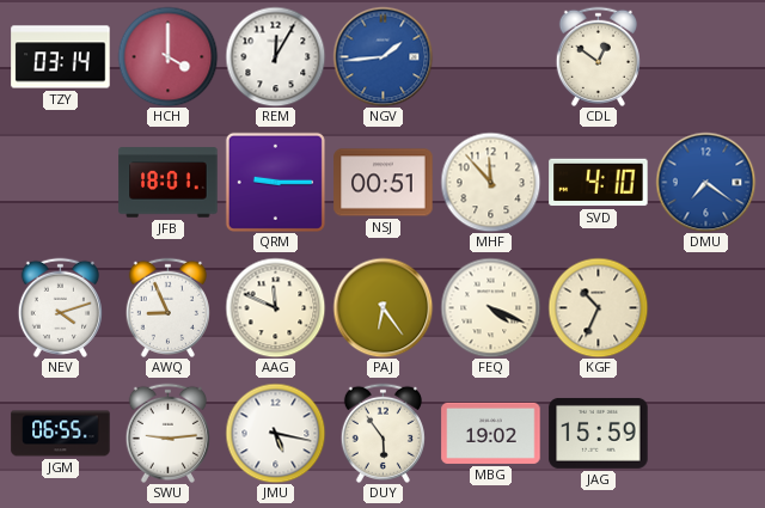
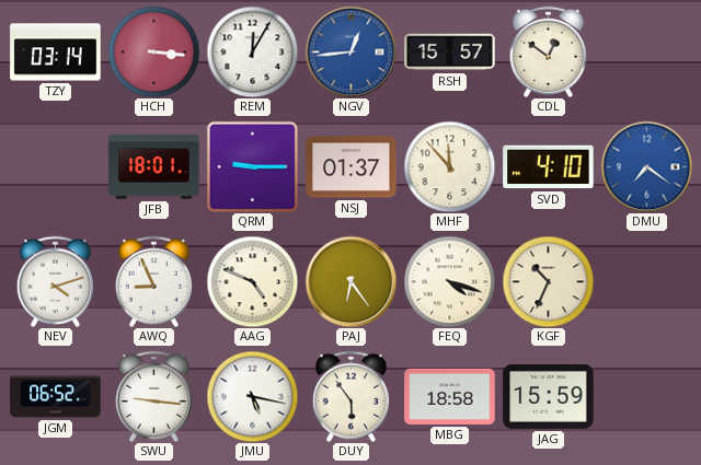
HCH: 4:00 -> 3:16
NGV: 1:44 -> 12:44
RSH: none -> 15:57
NSJ: 00:51 -> 01:37
AAG: 11:49 -> 4:49
FEQ: 4:19 -> 4:18
JGM: 06:55 -> 06:52
SWU: 9:14 -> 9:16
MBG: 19:02 -> 18:58
